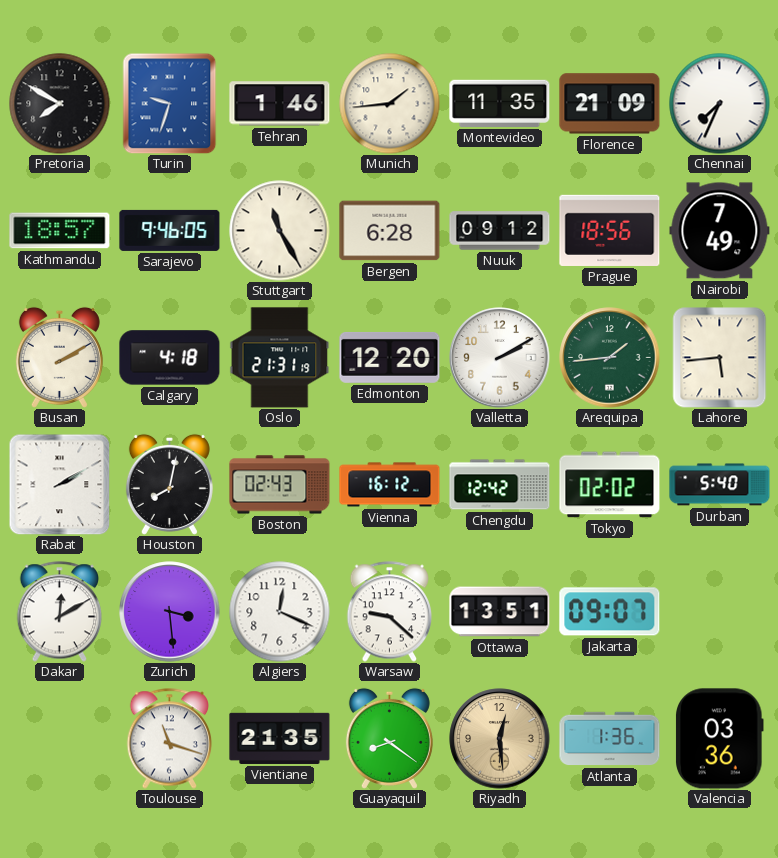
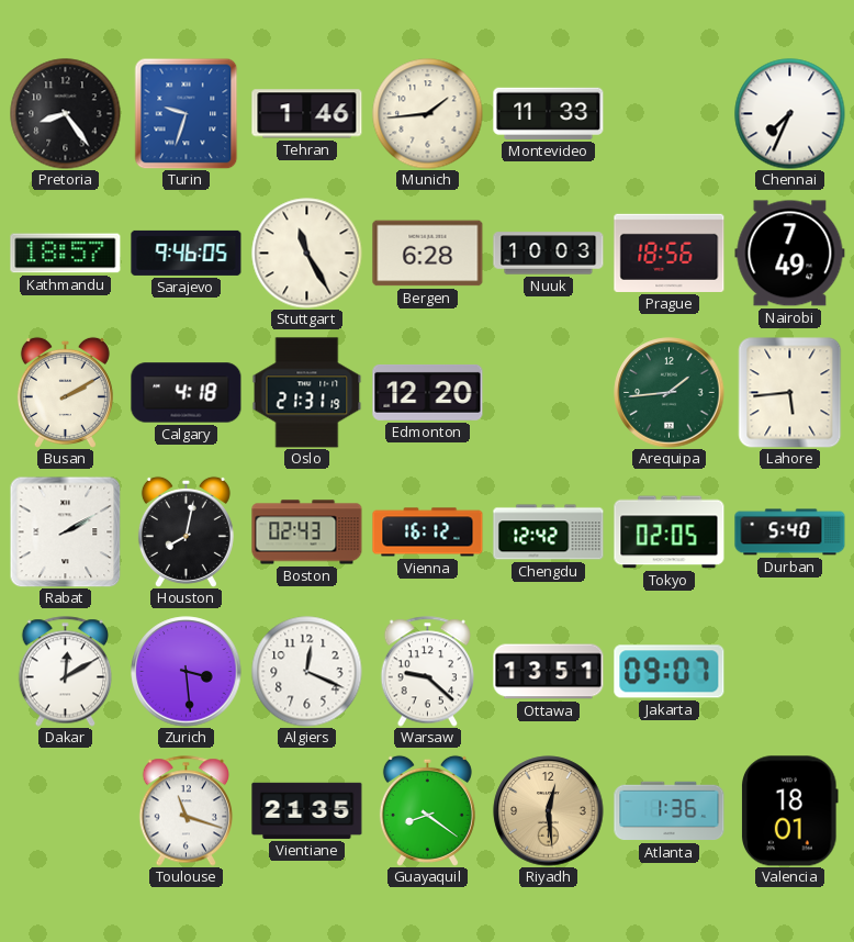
Pretoria: 7:50 -> 8:24
Montevideo: 11:35 -> 11:33
Florence: 21:09 -> none
Nuuk: 09:12 -> 10:03
Valletta: 2:10 -> none
Tokyo: 02:02 -> 02:05
Valencia: 03:36 -> 18:01
